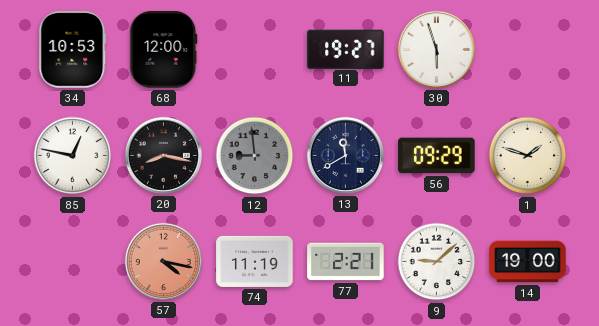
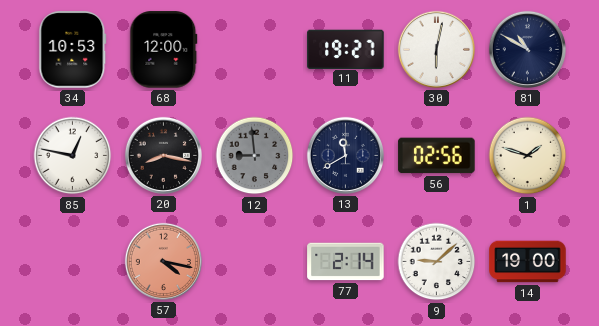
30: 5:57 -> 6:02
81: none -> 10:50
56: 09:29 -> 02:56
74: 11:19 -> none
77: 2:21 -> 2:14
